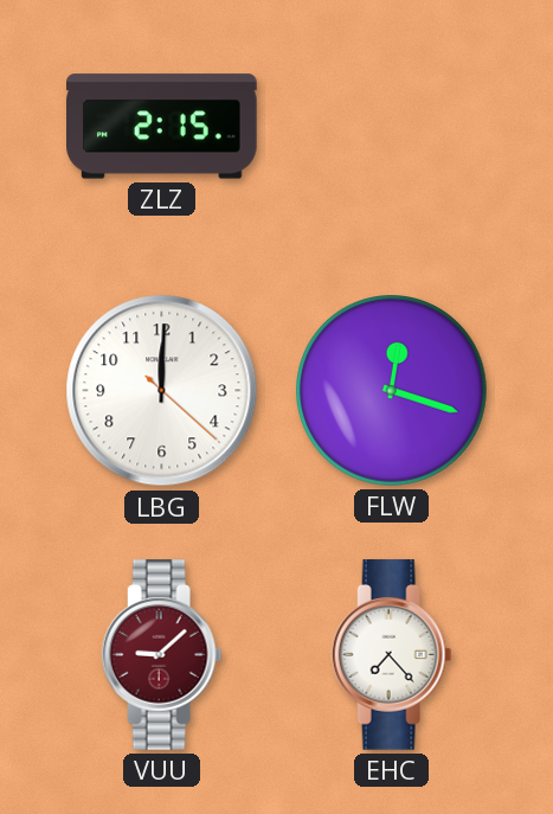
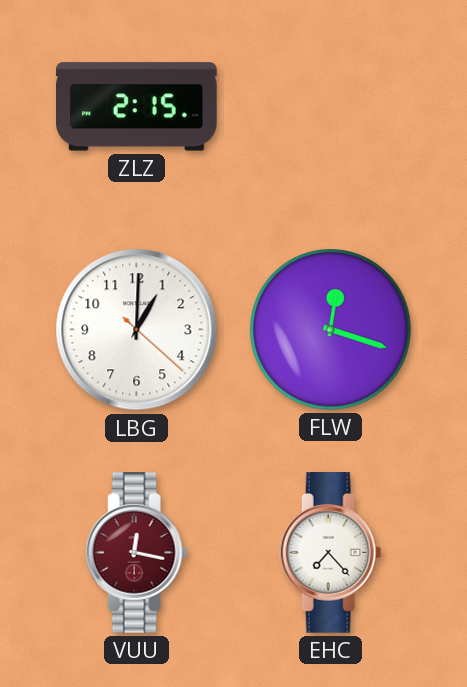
LBG: 12:00 -> 1:00
VUU: 9:08 -> 12:17
